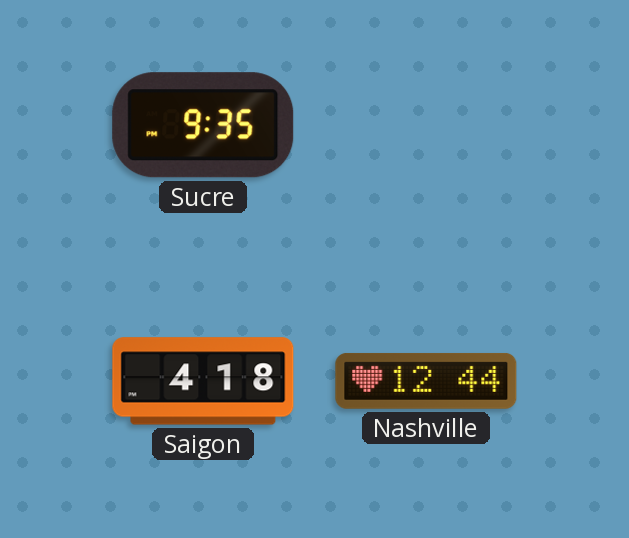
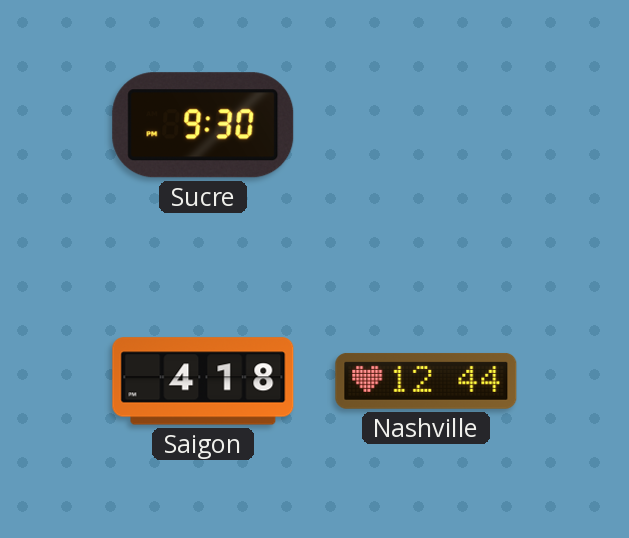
Sucre: 9:35 -> 9:30
